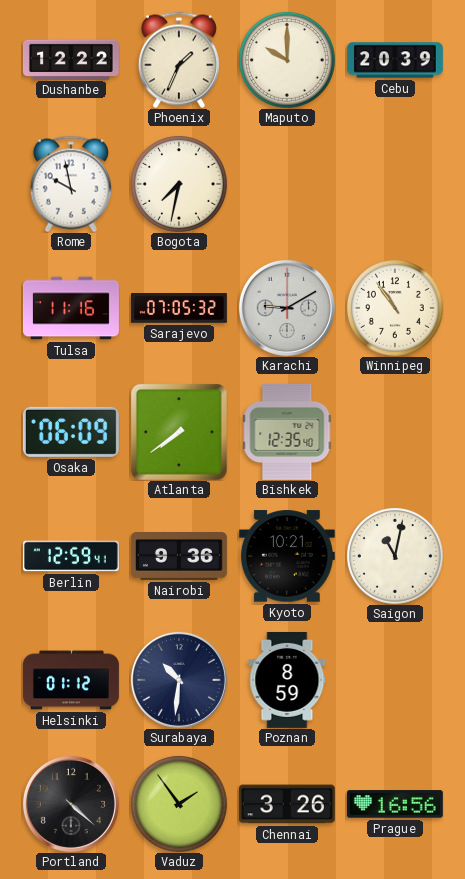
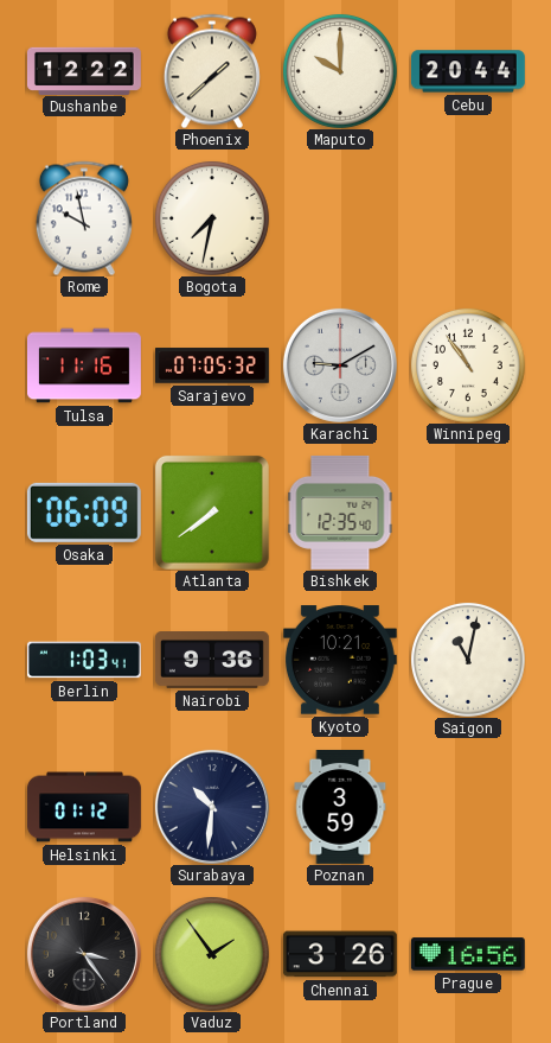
Phoenix: 1:34 -> 1:38
Cebu: 20:39 -> 20:44
Berlin: 12:59 -> 1:03
Poznan: 8:59 -> 3:59
Portland: 4:22 -> 3:24
